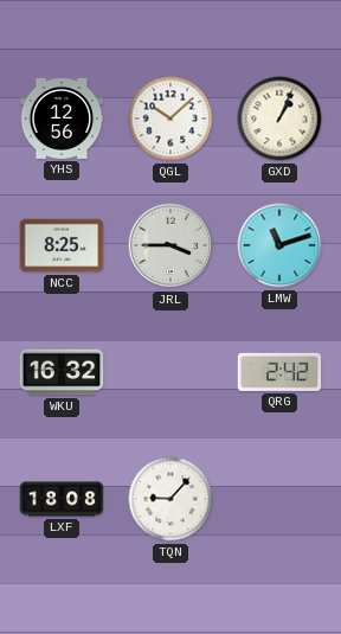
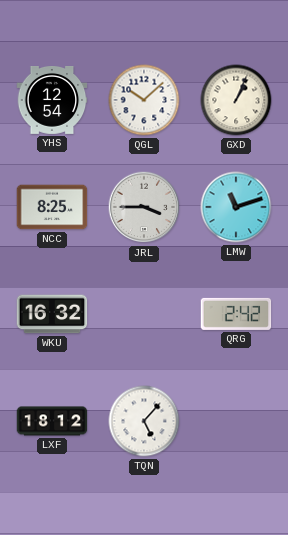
YHS: 12:56 -> 12:54
LXF: 18:08 -> 18:12
TQN: 9:07 -> 5:07
